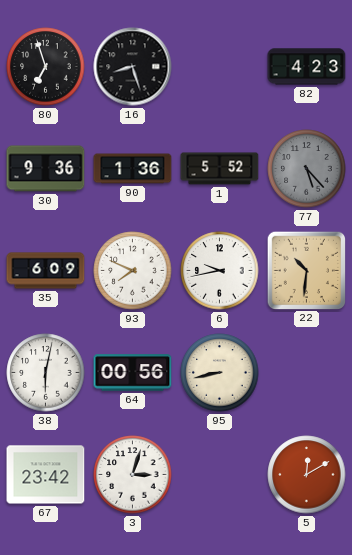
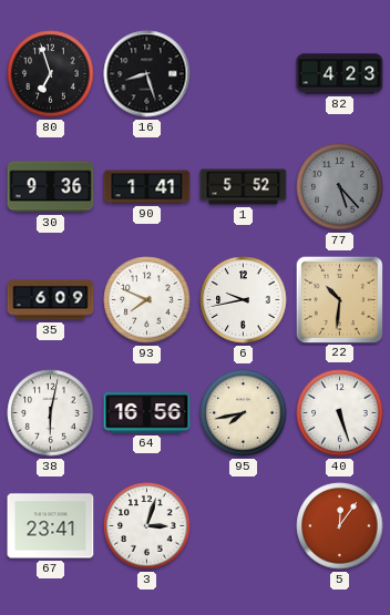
90: 1:36 -> 1:41
64: 00:56 -> 16:56
95: 8:43 -> 7:43
40: none -> 5:27
67: 23:42 -> 23:41
5: 12:10 -> 12:06
